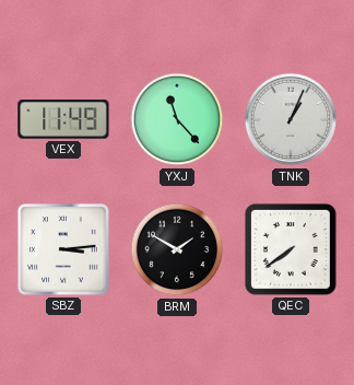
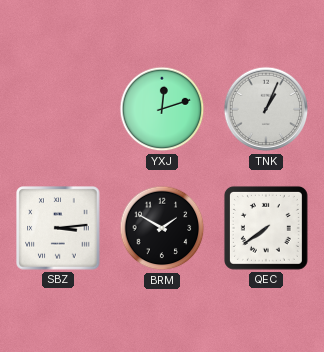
VEX: 11:49 -> none
YXJ: 11:23 -> 12:12
